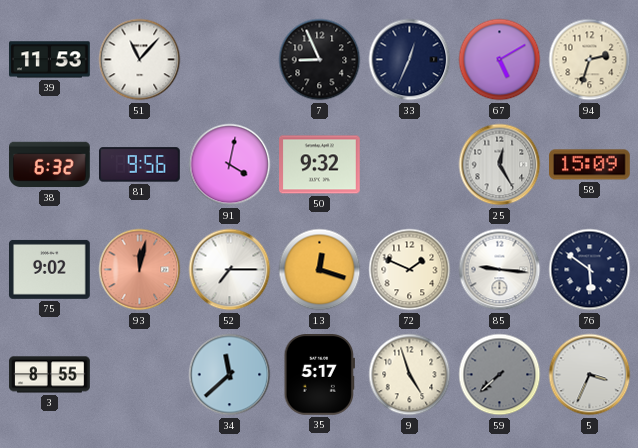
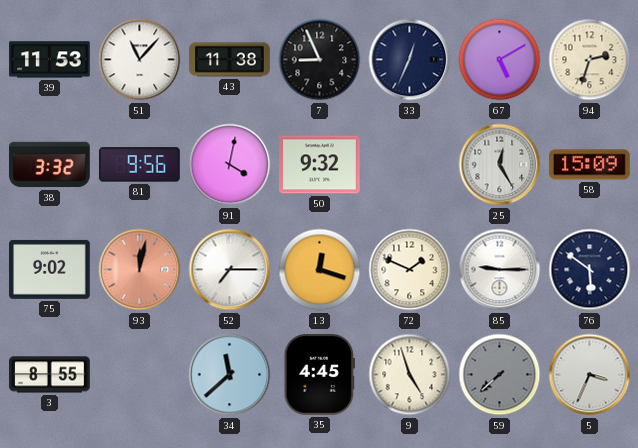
43: none -> 11:38
38: 6:32 -> 3:32
85: 9:16 -> 9:15
35: 5:17 -> 4:45
